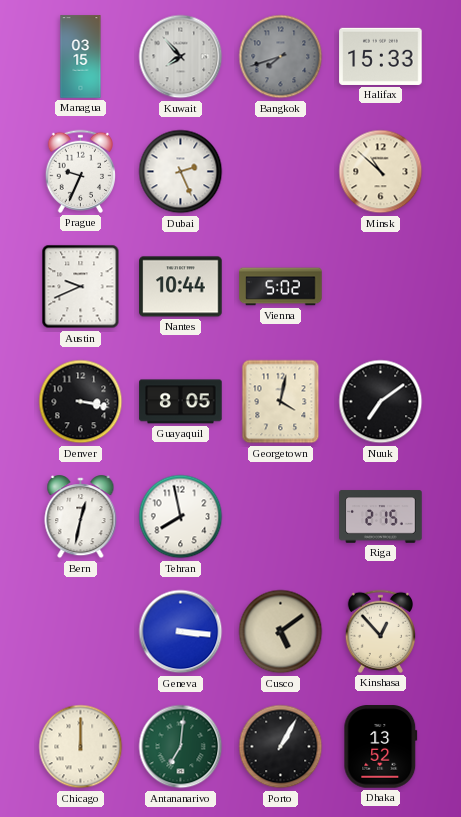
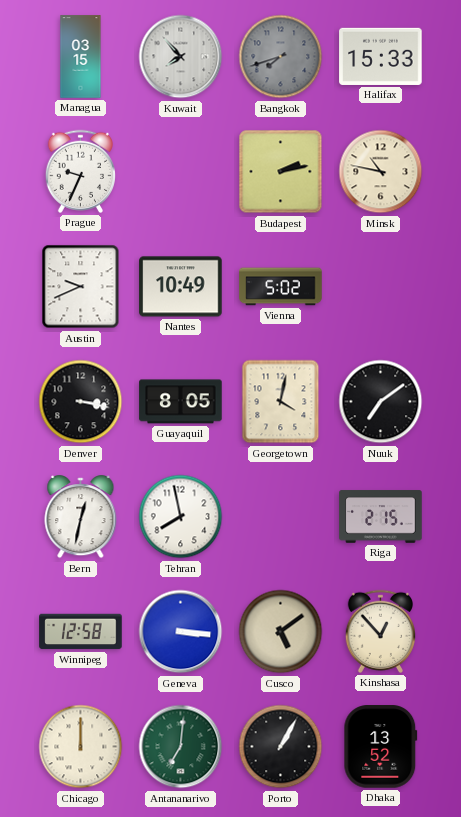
Dubai: 2:26 -> none
Budapest: none -> 2:13
Minsk: 10:52 -> 10:47
Nantes: 10:44 -> 10:49
Winnipeg: none -> 12:58
